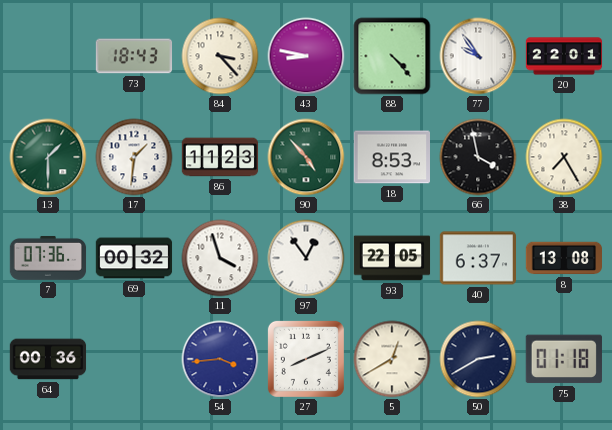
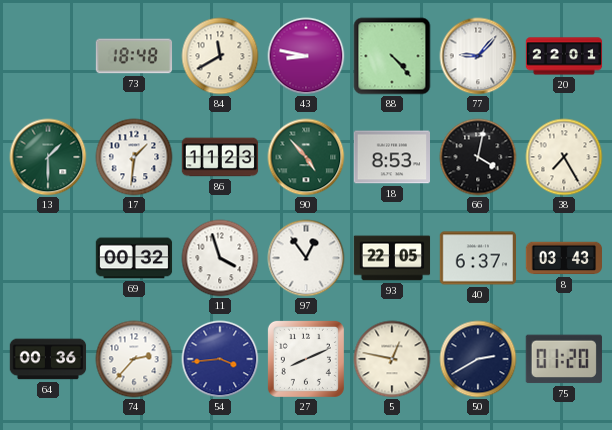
73: 18:43 -> 18:48
84: 3:23 -> 11:40
77: 9:54 -> 9:07
66: 3:58 -> 4:02
7: 07:36 -> none
8: 13:08 -> 03:43
74: none -> 2:37
5: 12:40 -> 12:47
75: 01:18 -> 01:20
